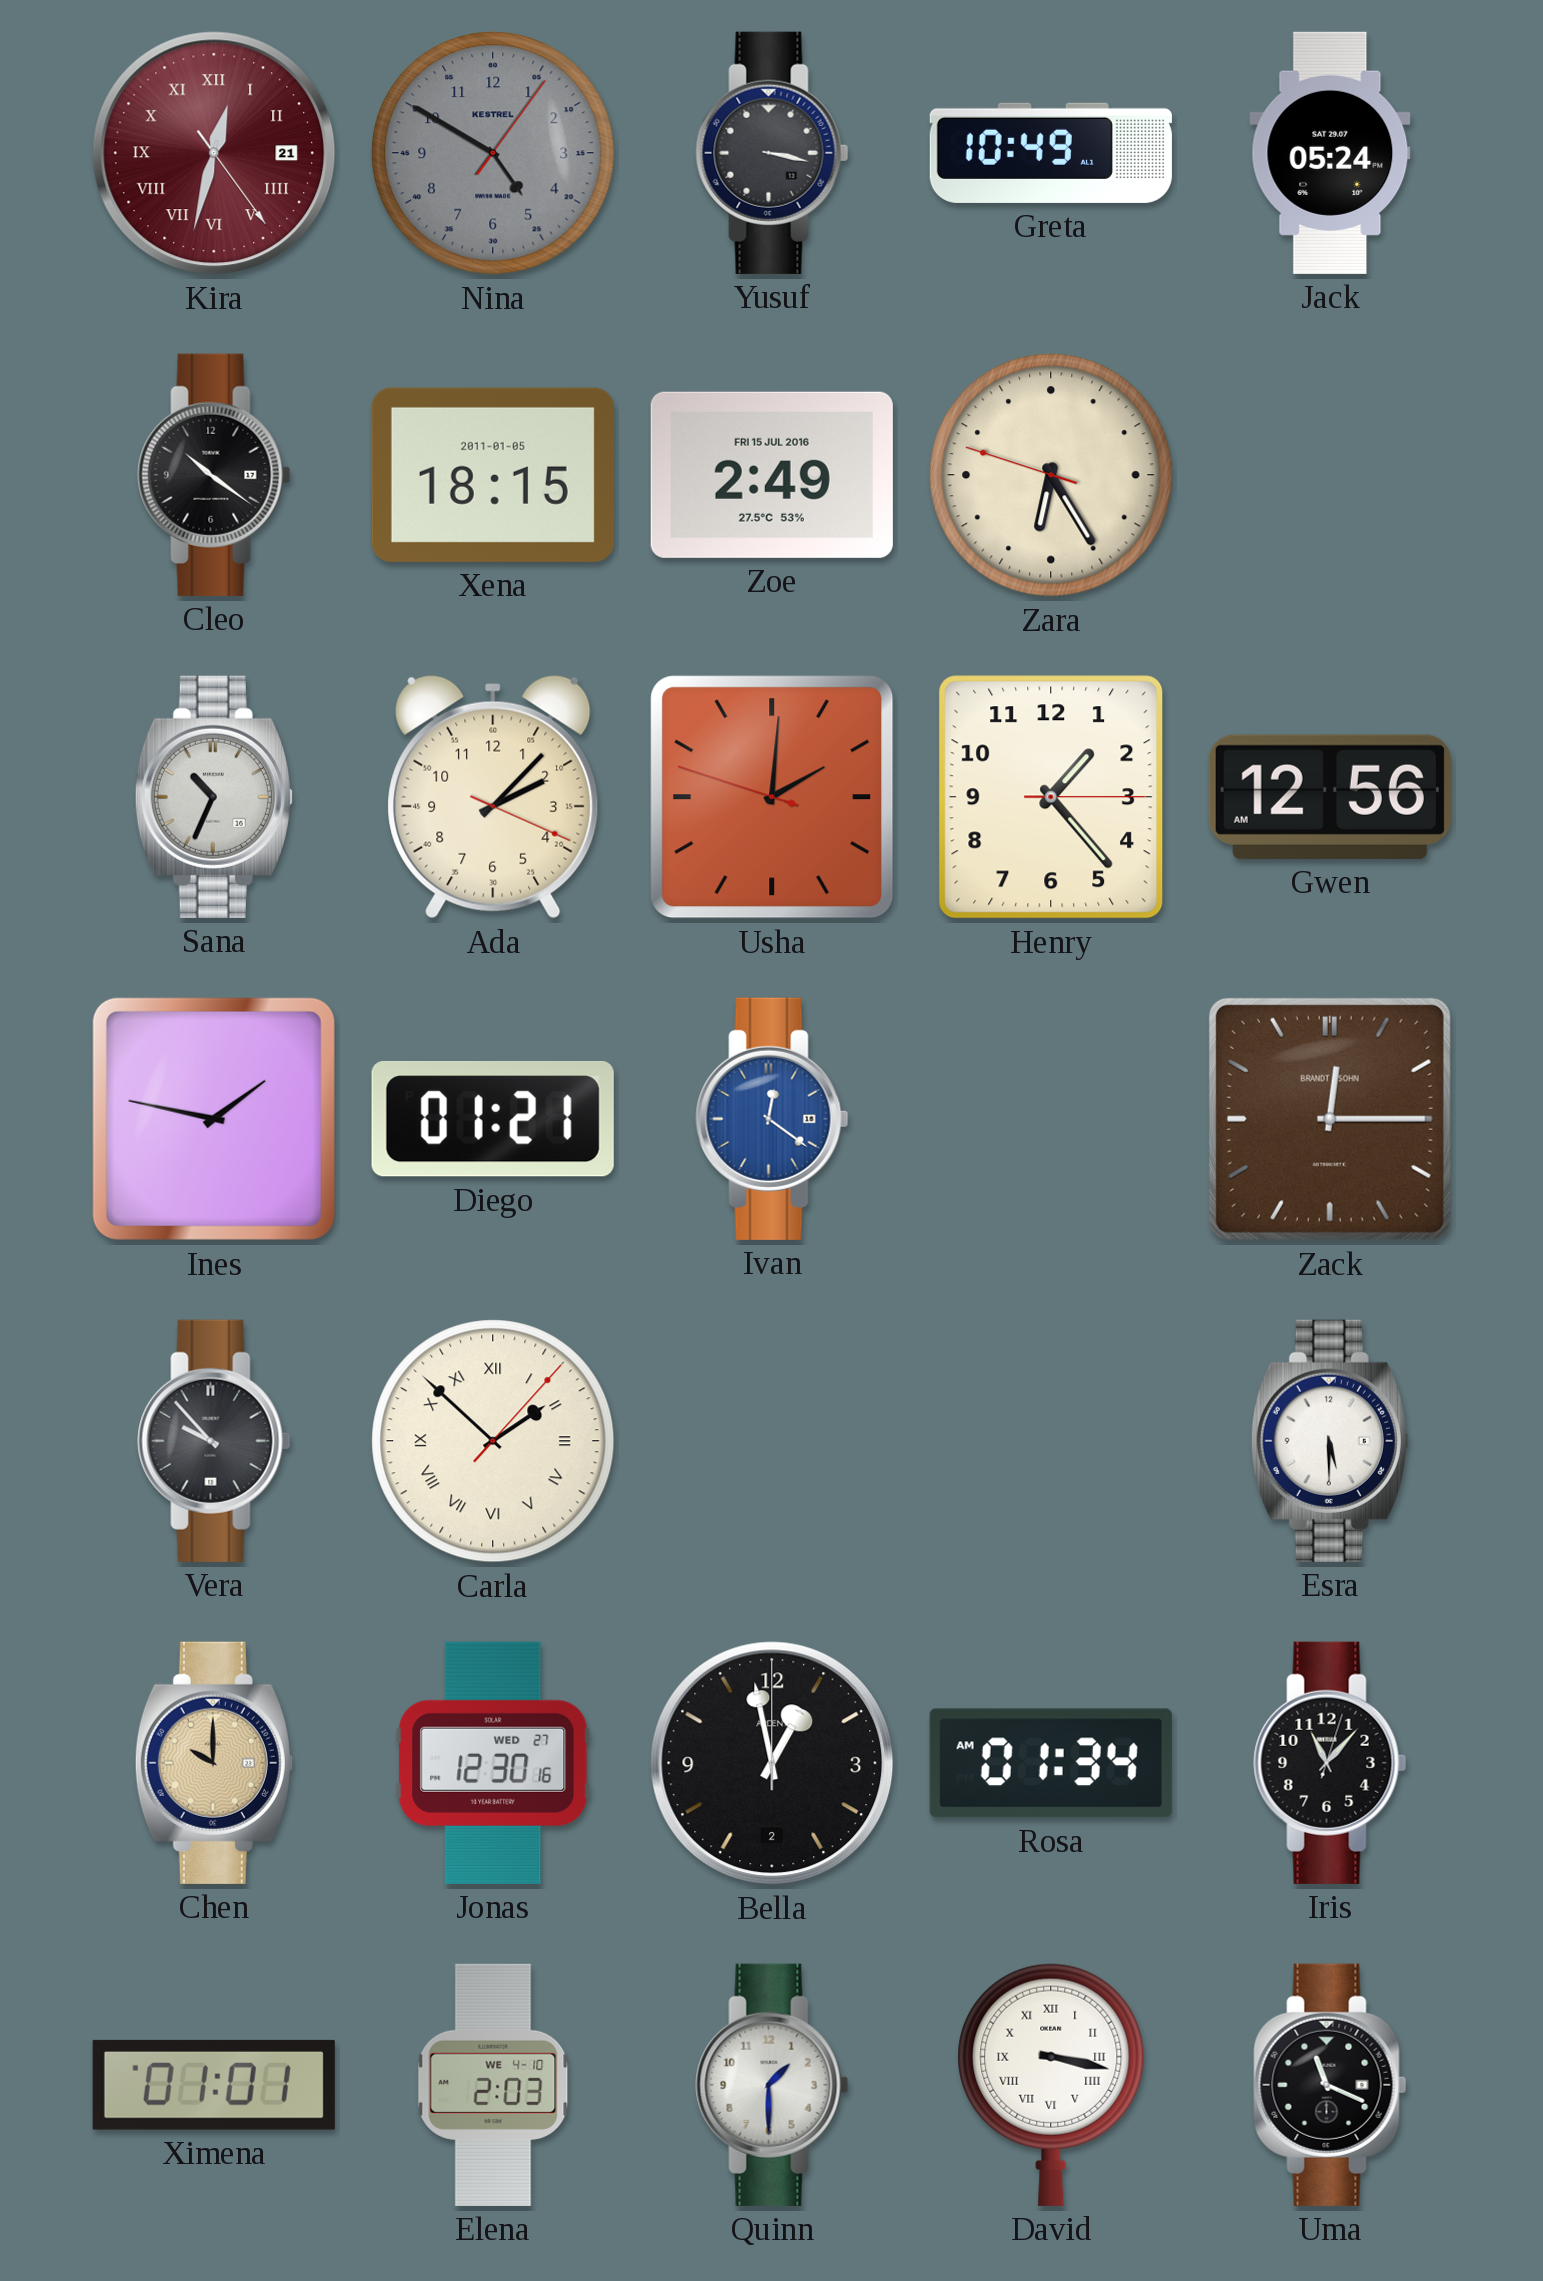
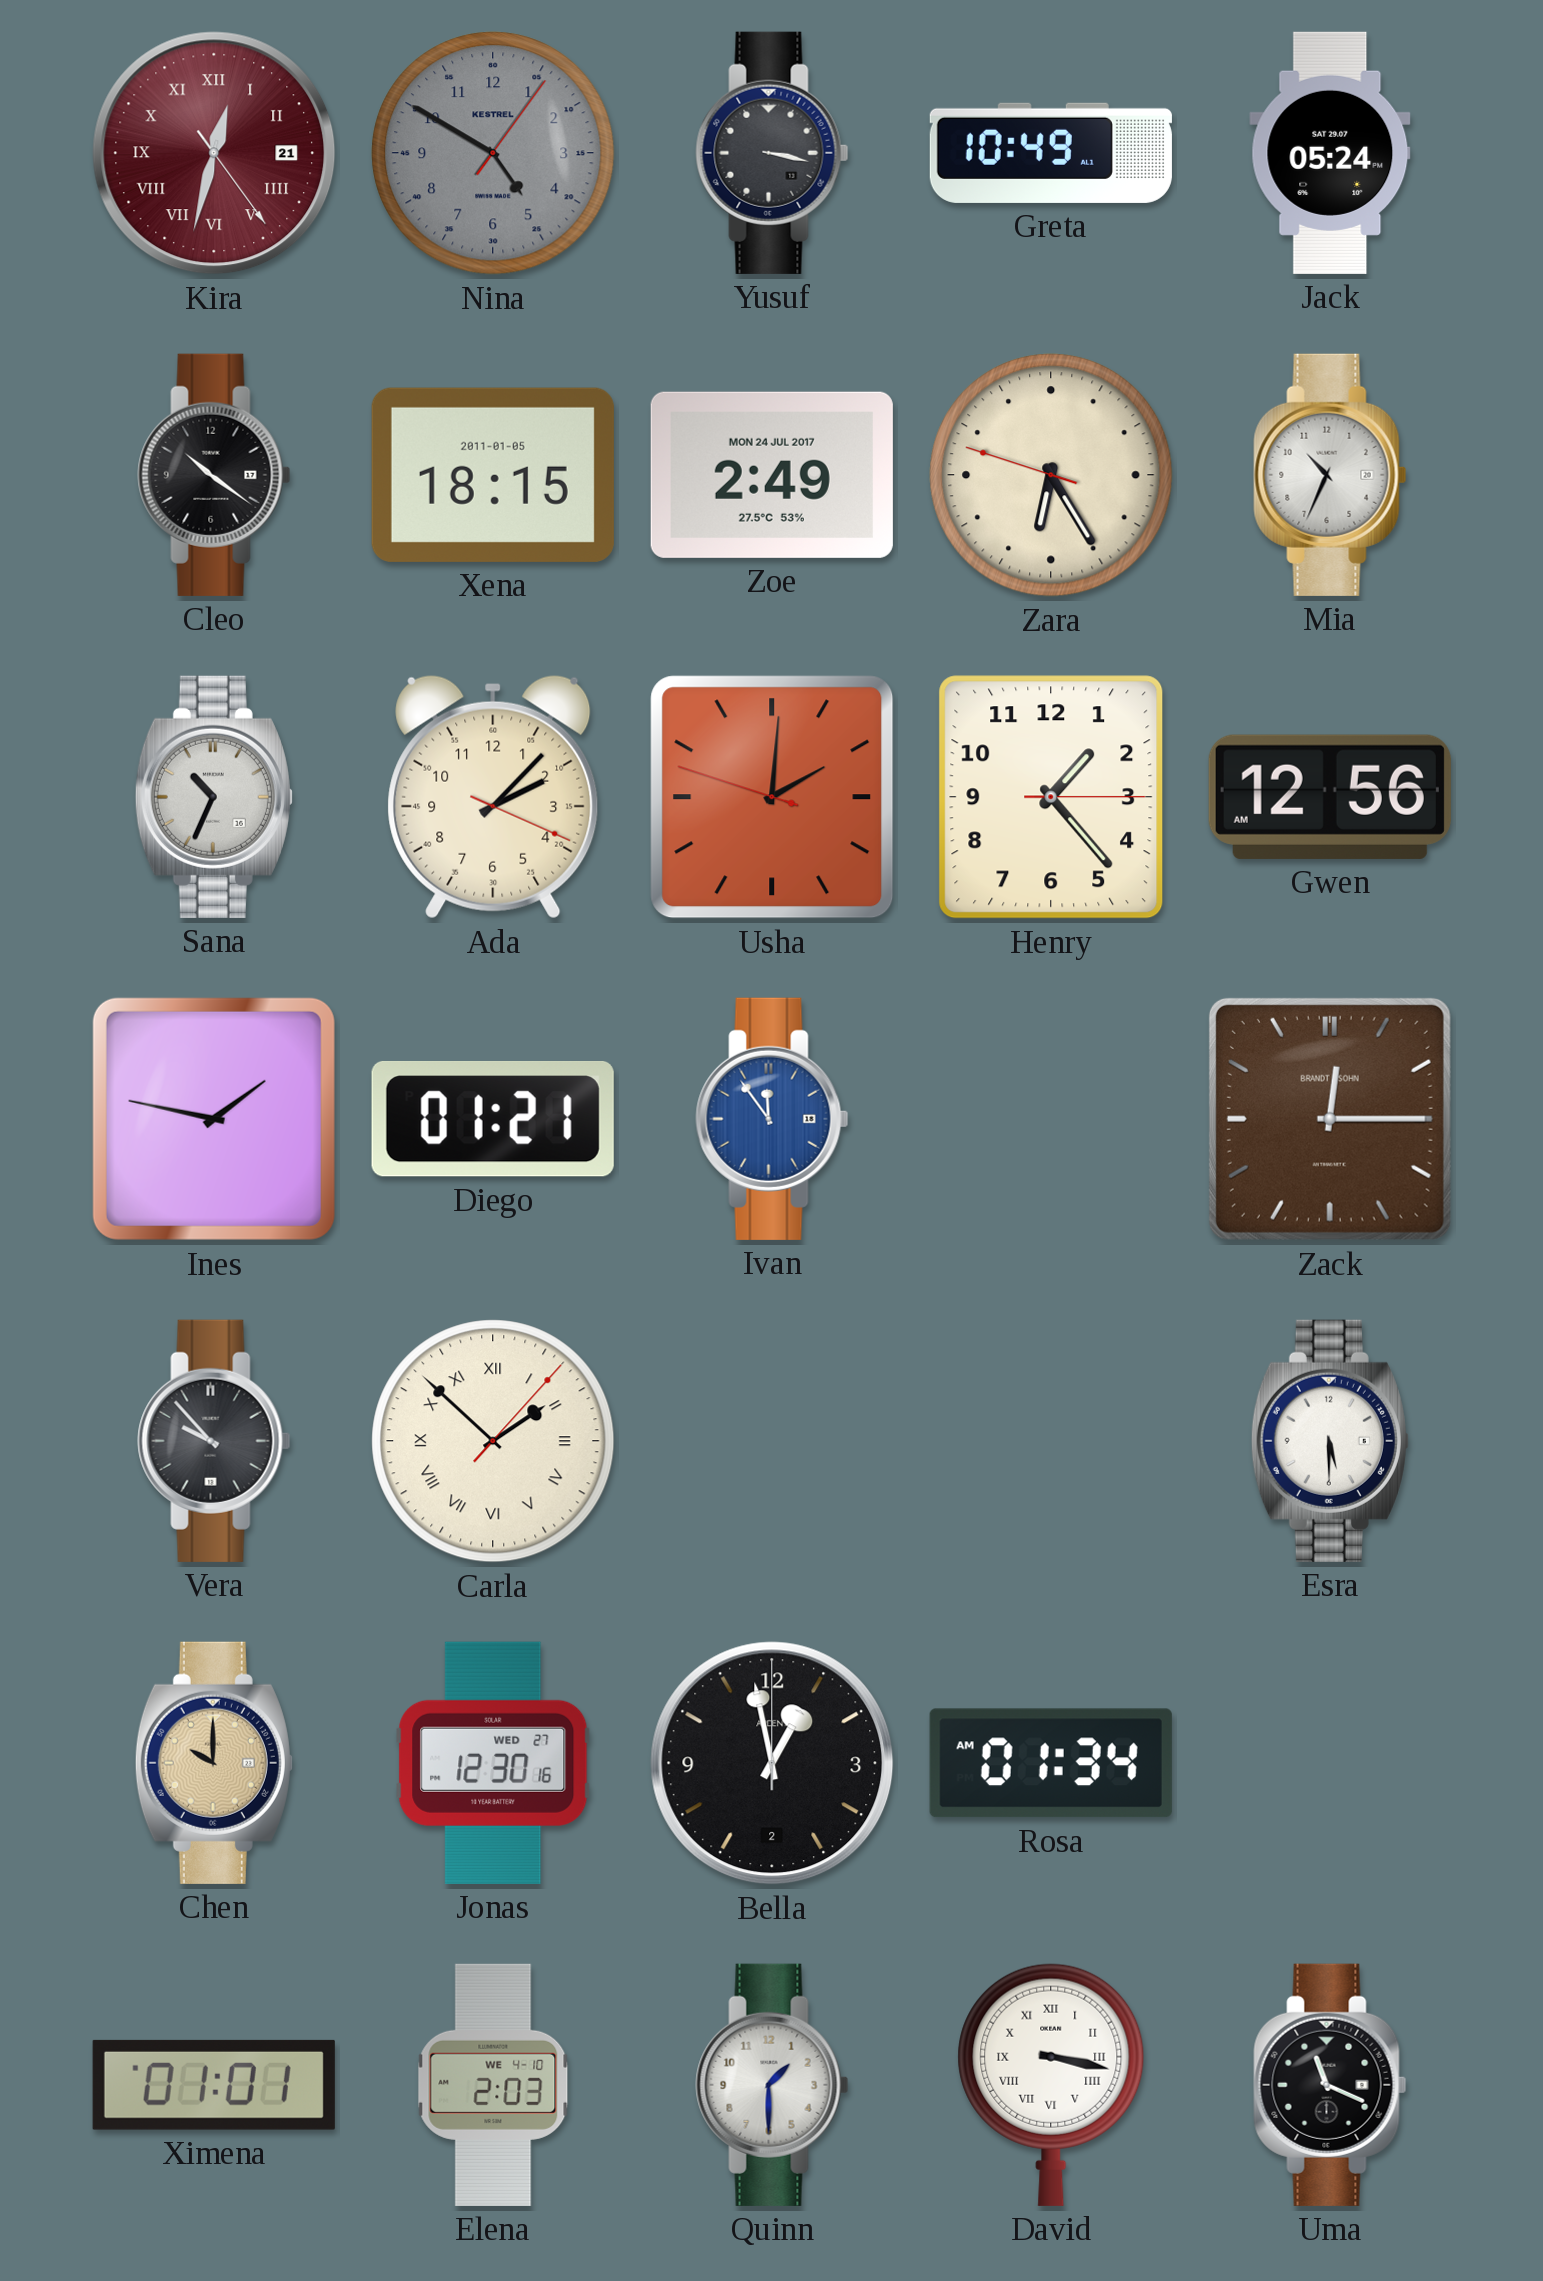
Zoe date: FRI 15 JUL 2016 -> MON 24 JUL 2017
Mia: none -> 10:34
Ivan: 12:21 -> 11:54
Iris: 11:07 -> none
